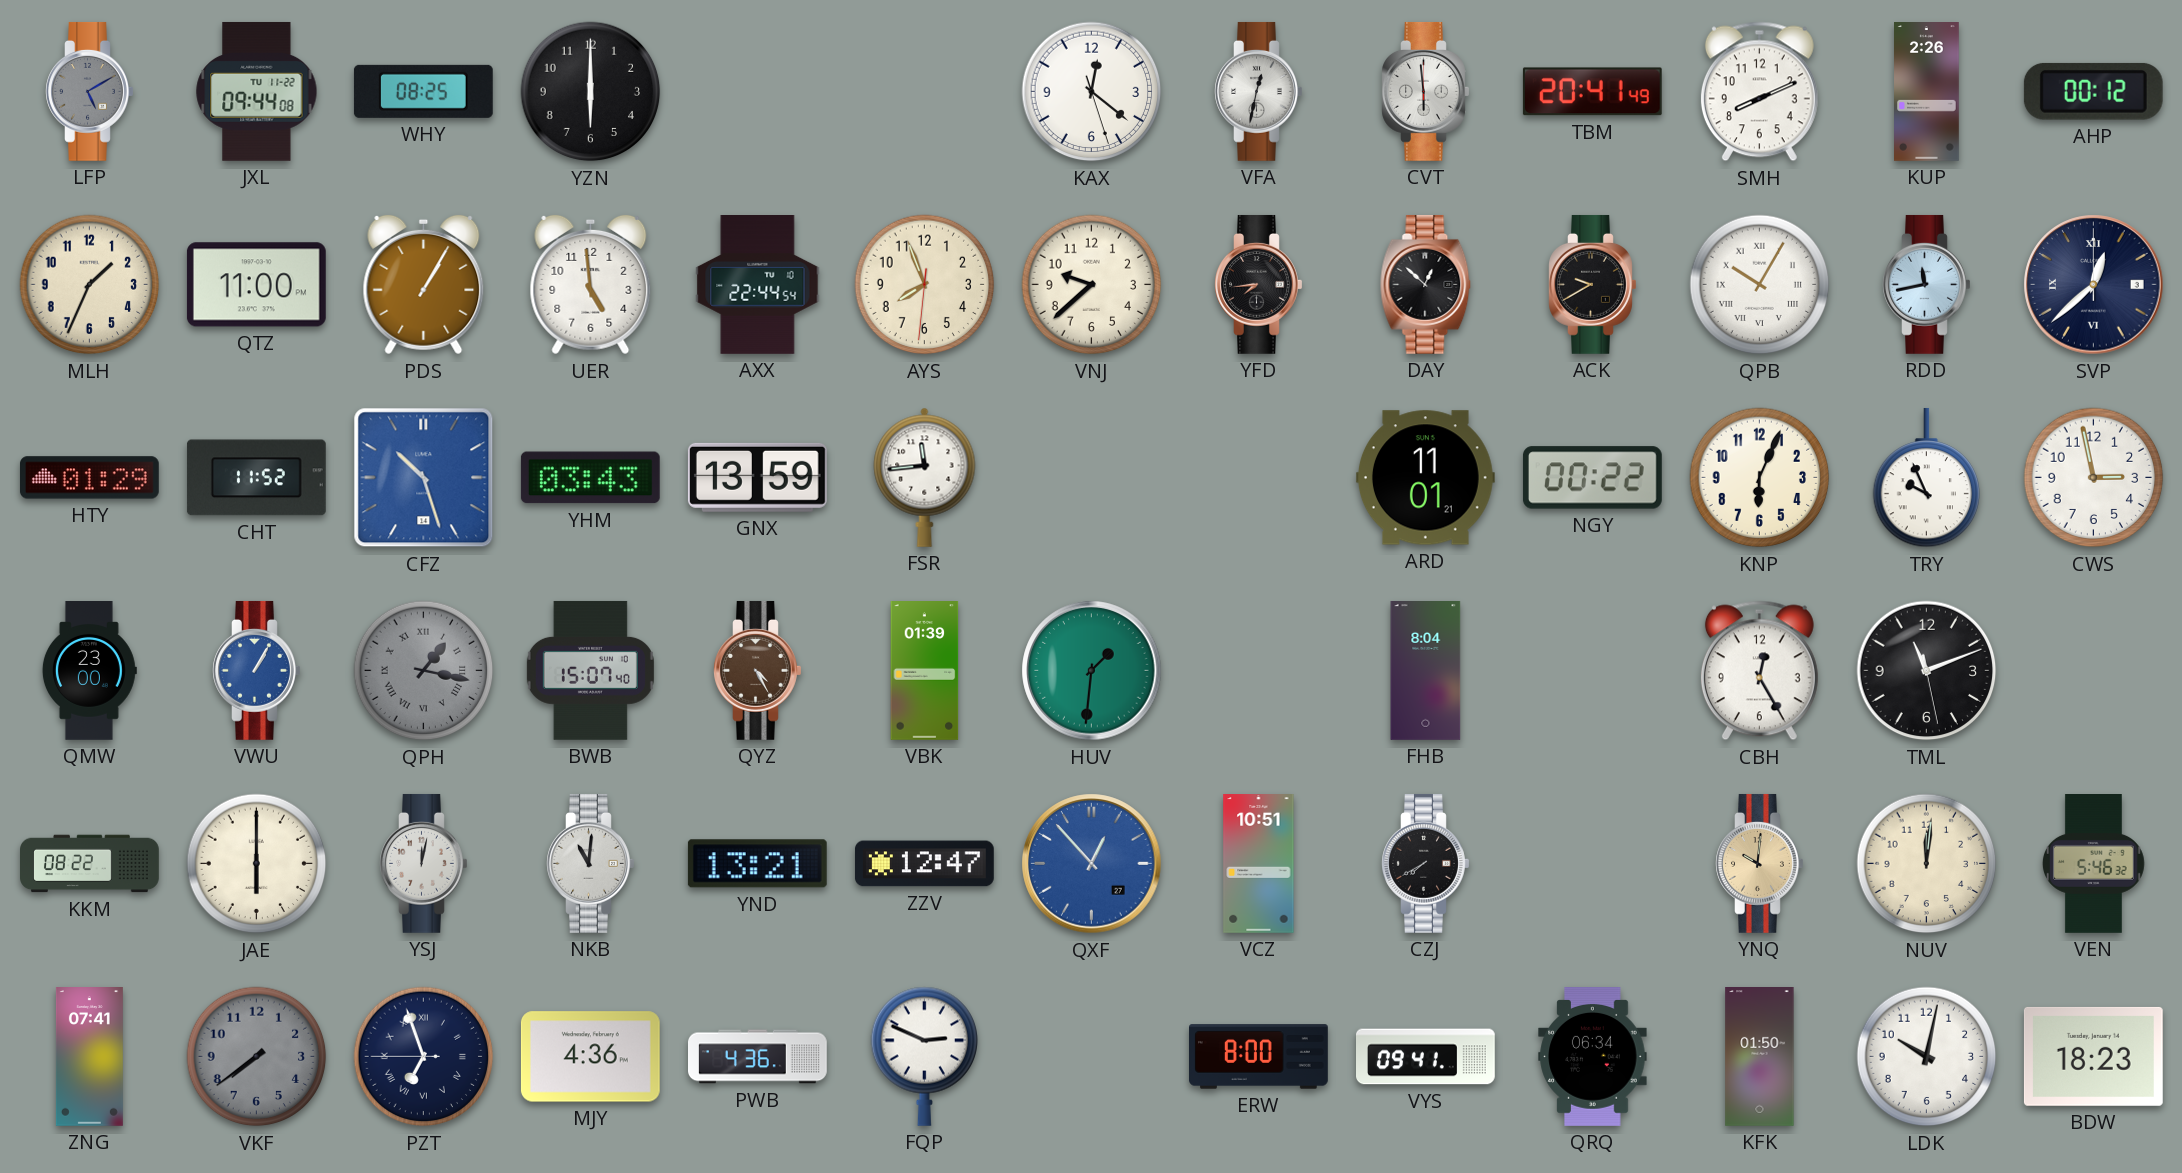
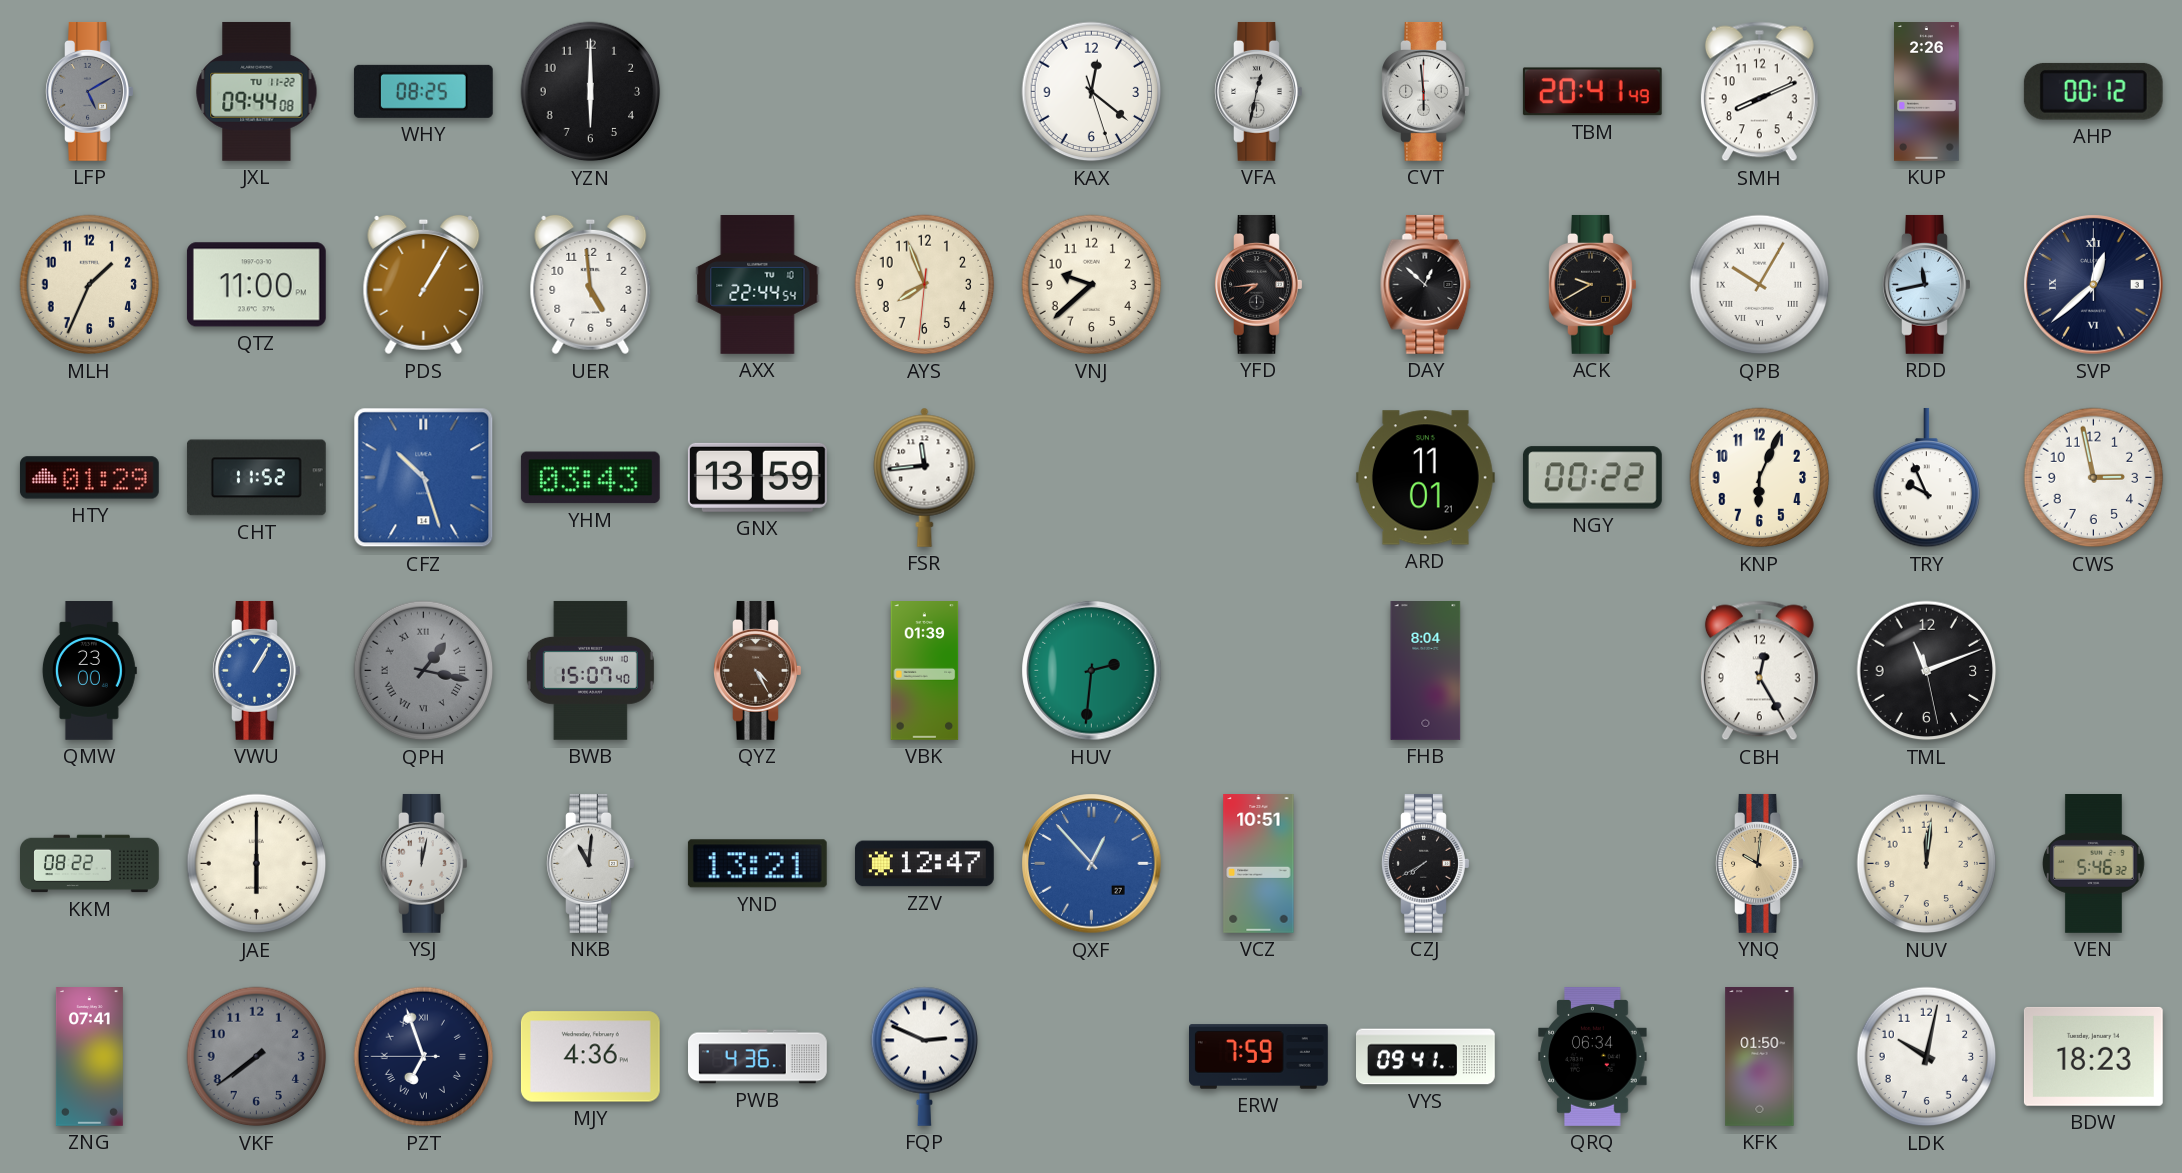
HUV: 1:31 -> 2:31
ERW: 8:00 -> 7:59
